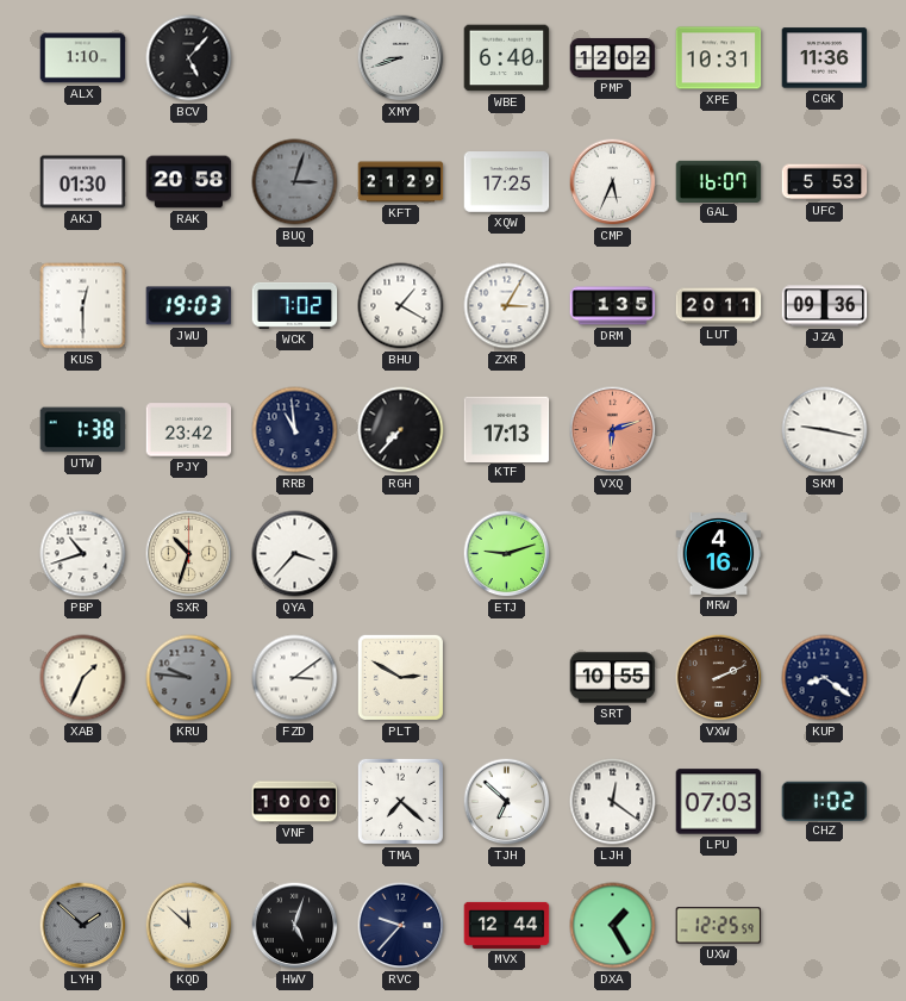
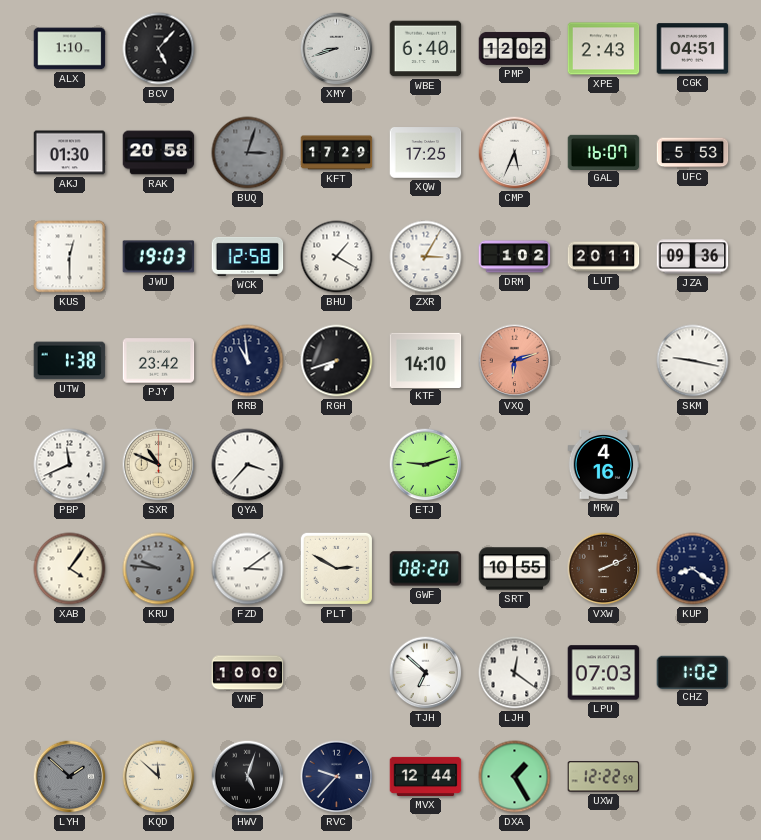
XPE: 10:31 -> 2:43
CGK: 11:36 -> 04:51
KFT: 21:29 -> 17:29
WCK: 7:02 -> 12:58
DRM: 1:35 -> 1:02
RGH: 7:37 -> 7:42
KTF: 17:13 -> 14:10
PBP: 10:42 -> 11:41
SXR: 10:33 -> 10:49
XAB: 1:34 -> 4:06
GWF: none -> 08:20
TMA: 7:22 -> none
UXW: 12:25 -> 12:22
